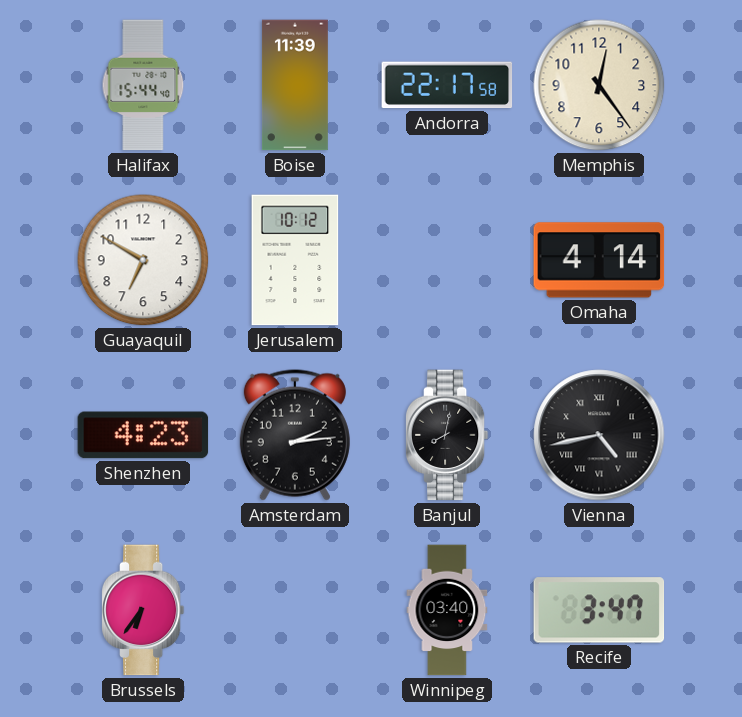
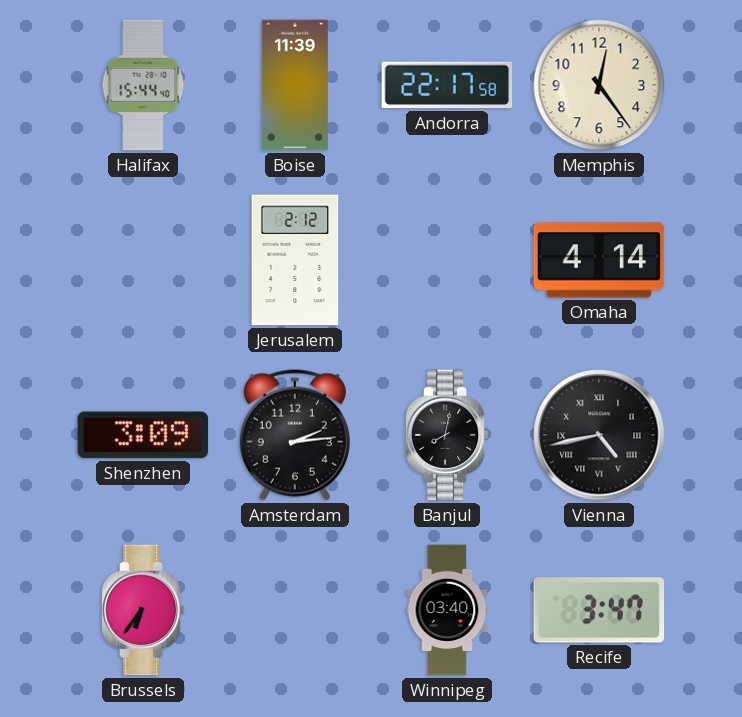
Guayaquil: 6:50 -> none
Jerusalem: 10:12 -> 2:12
Shenzhen: 4:23 -> 3:09
